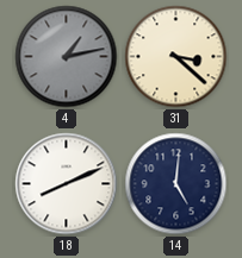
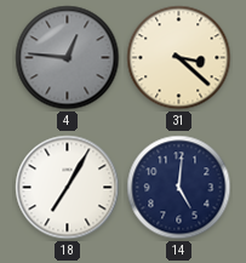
4: 1:13 -> 12:46
18: 8:11 -> 7:05
